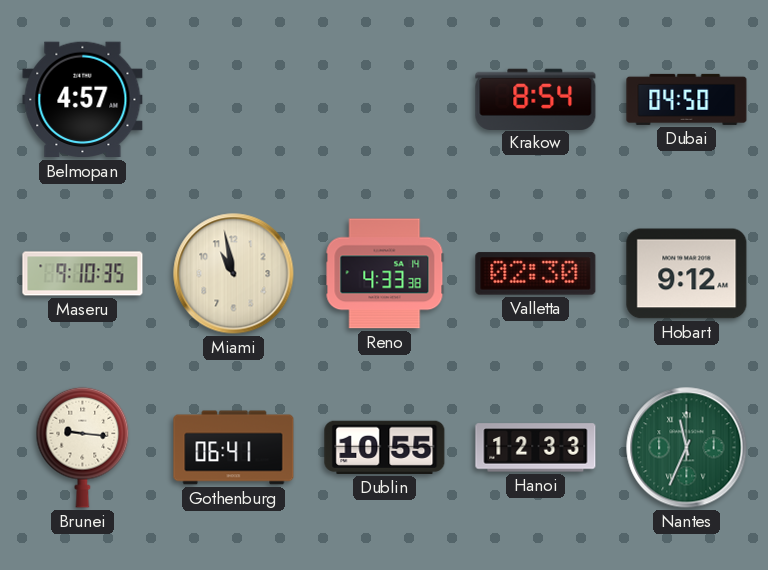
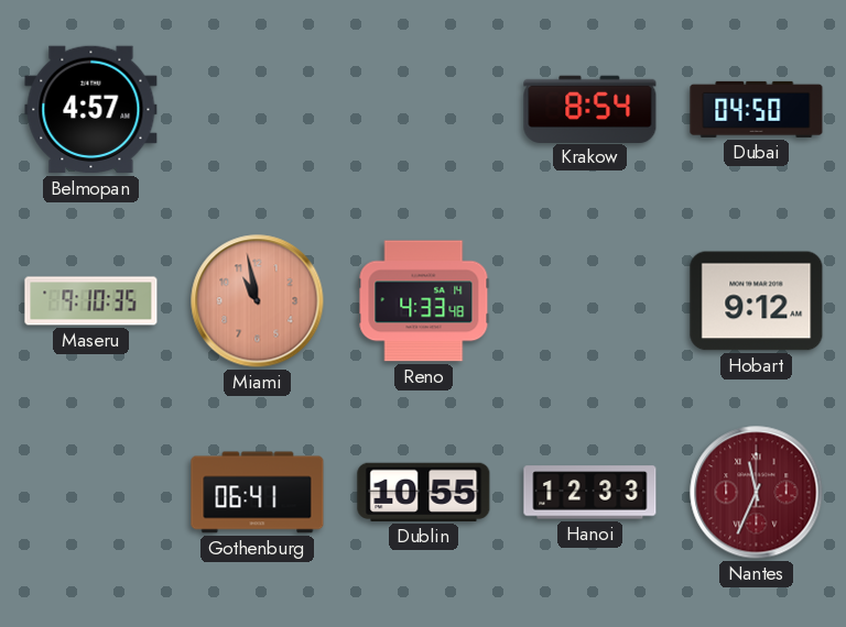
Miami dial: cream -> salmon
Reno: 4:33:38 -> 4:33:48
Valletta: 02:30 -> none
Brunei: 9:16 -> none
Nantes dial: green -> burgundy
